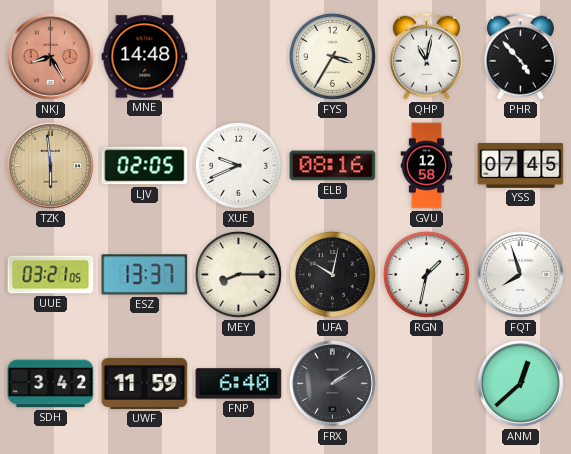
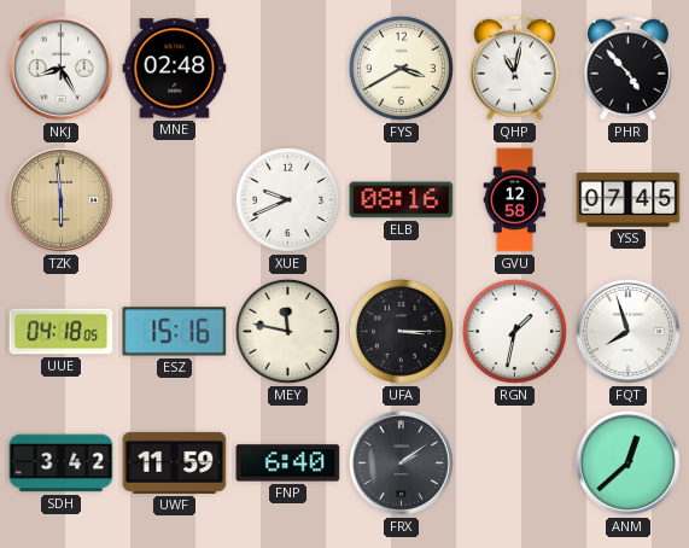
NKJ dial: salmon -> white
MNE: 14:48 -> 02:48
FYS: 3:35 -> 3:40
LJV: 02:05 -> none
UUE: 03:21 -> 04:18
ESZ: 13:37 -> 15:16
MEY: 8:15 -> 11:47
UFA: 10:02 -> 3:15
